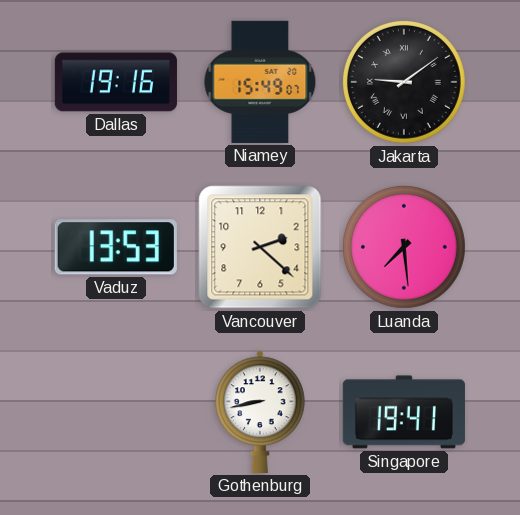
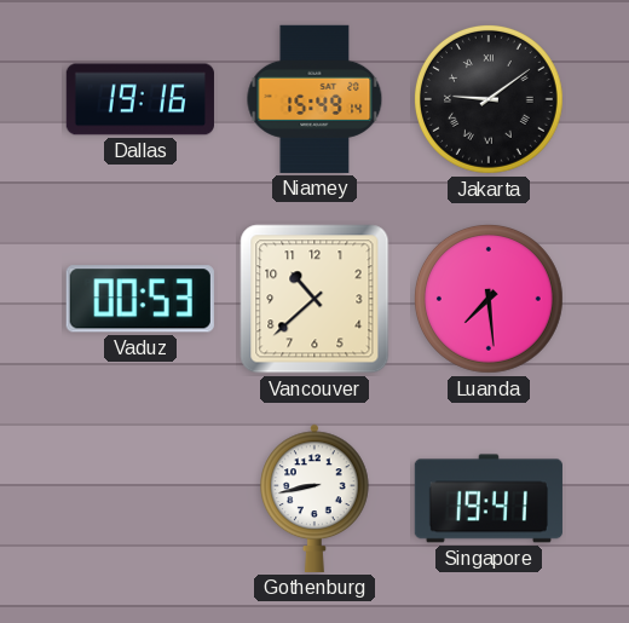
Niamey: 15:49:07 -> 15:49:14
Vaduz: 13:53 -> 00:53
Vancouver: 2:22 -> 10:38
